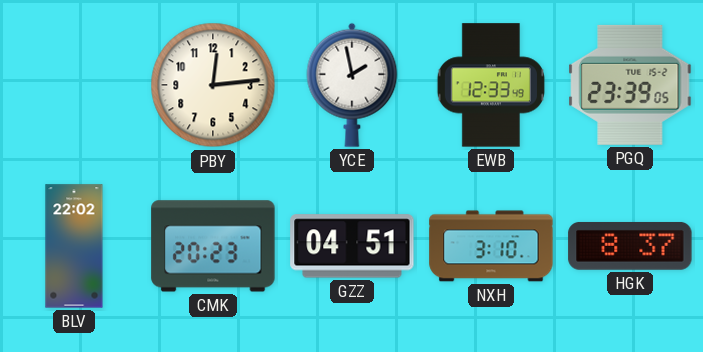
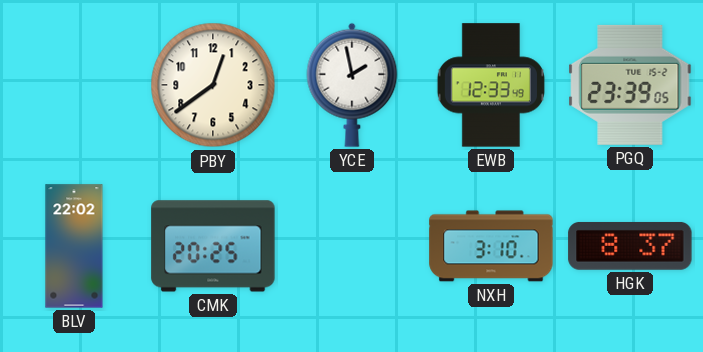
PBY: 12:14 -> 12:39
CMK: 20:23 -> 20:25
GZZ: 04:51 -> none
